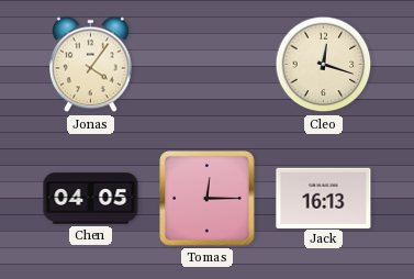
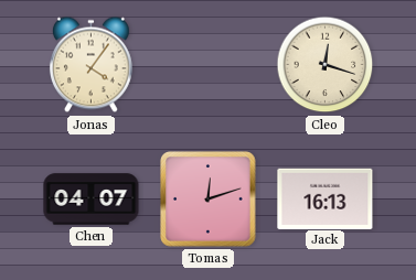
Chen: 04:05 -> 04:07
Tomas: 12:15 -> 12:12
